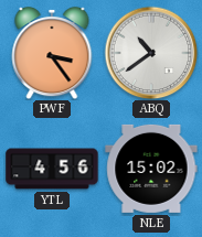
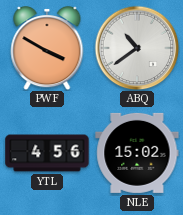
PWF: 3:24 -> 3:50
